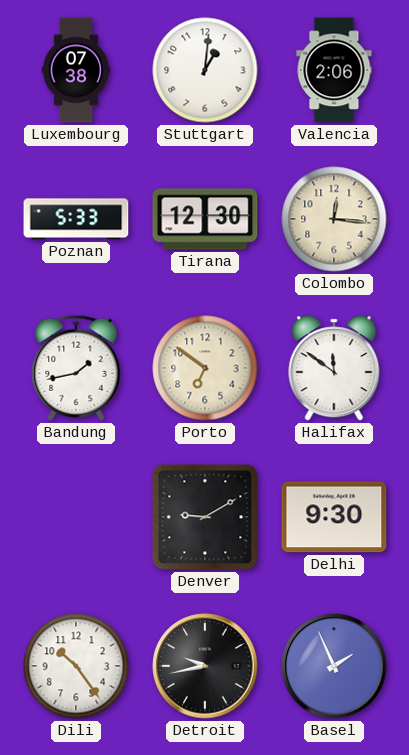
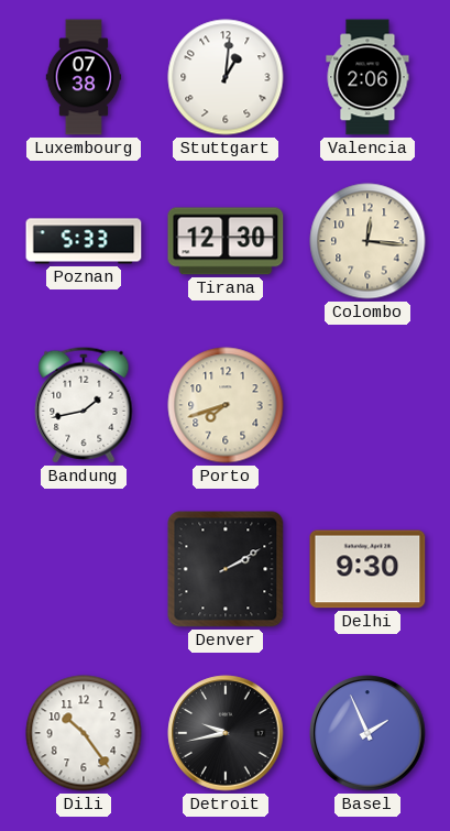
Porto: 6:51 -> 7:42
Halifax: 11:51 -> none
Denver: 9:10 -> 2:10
